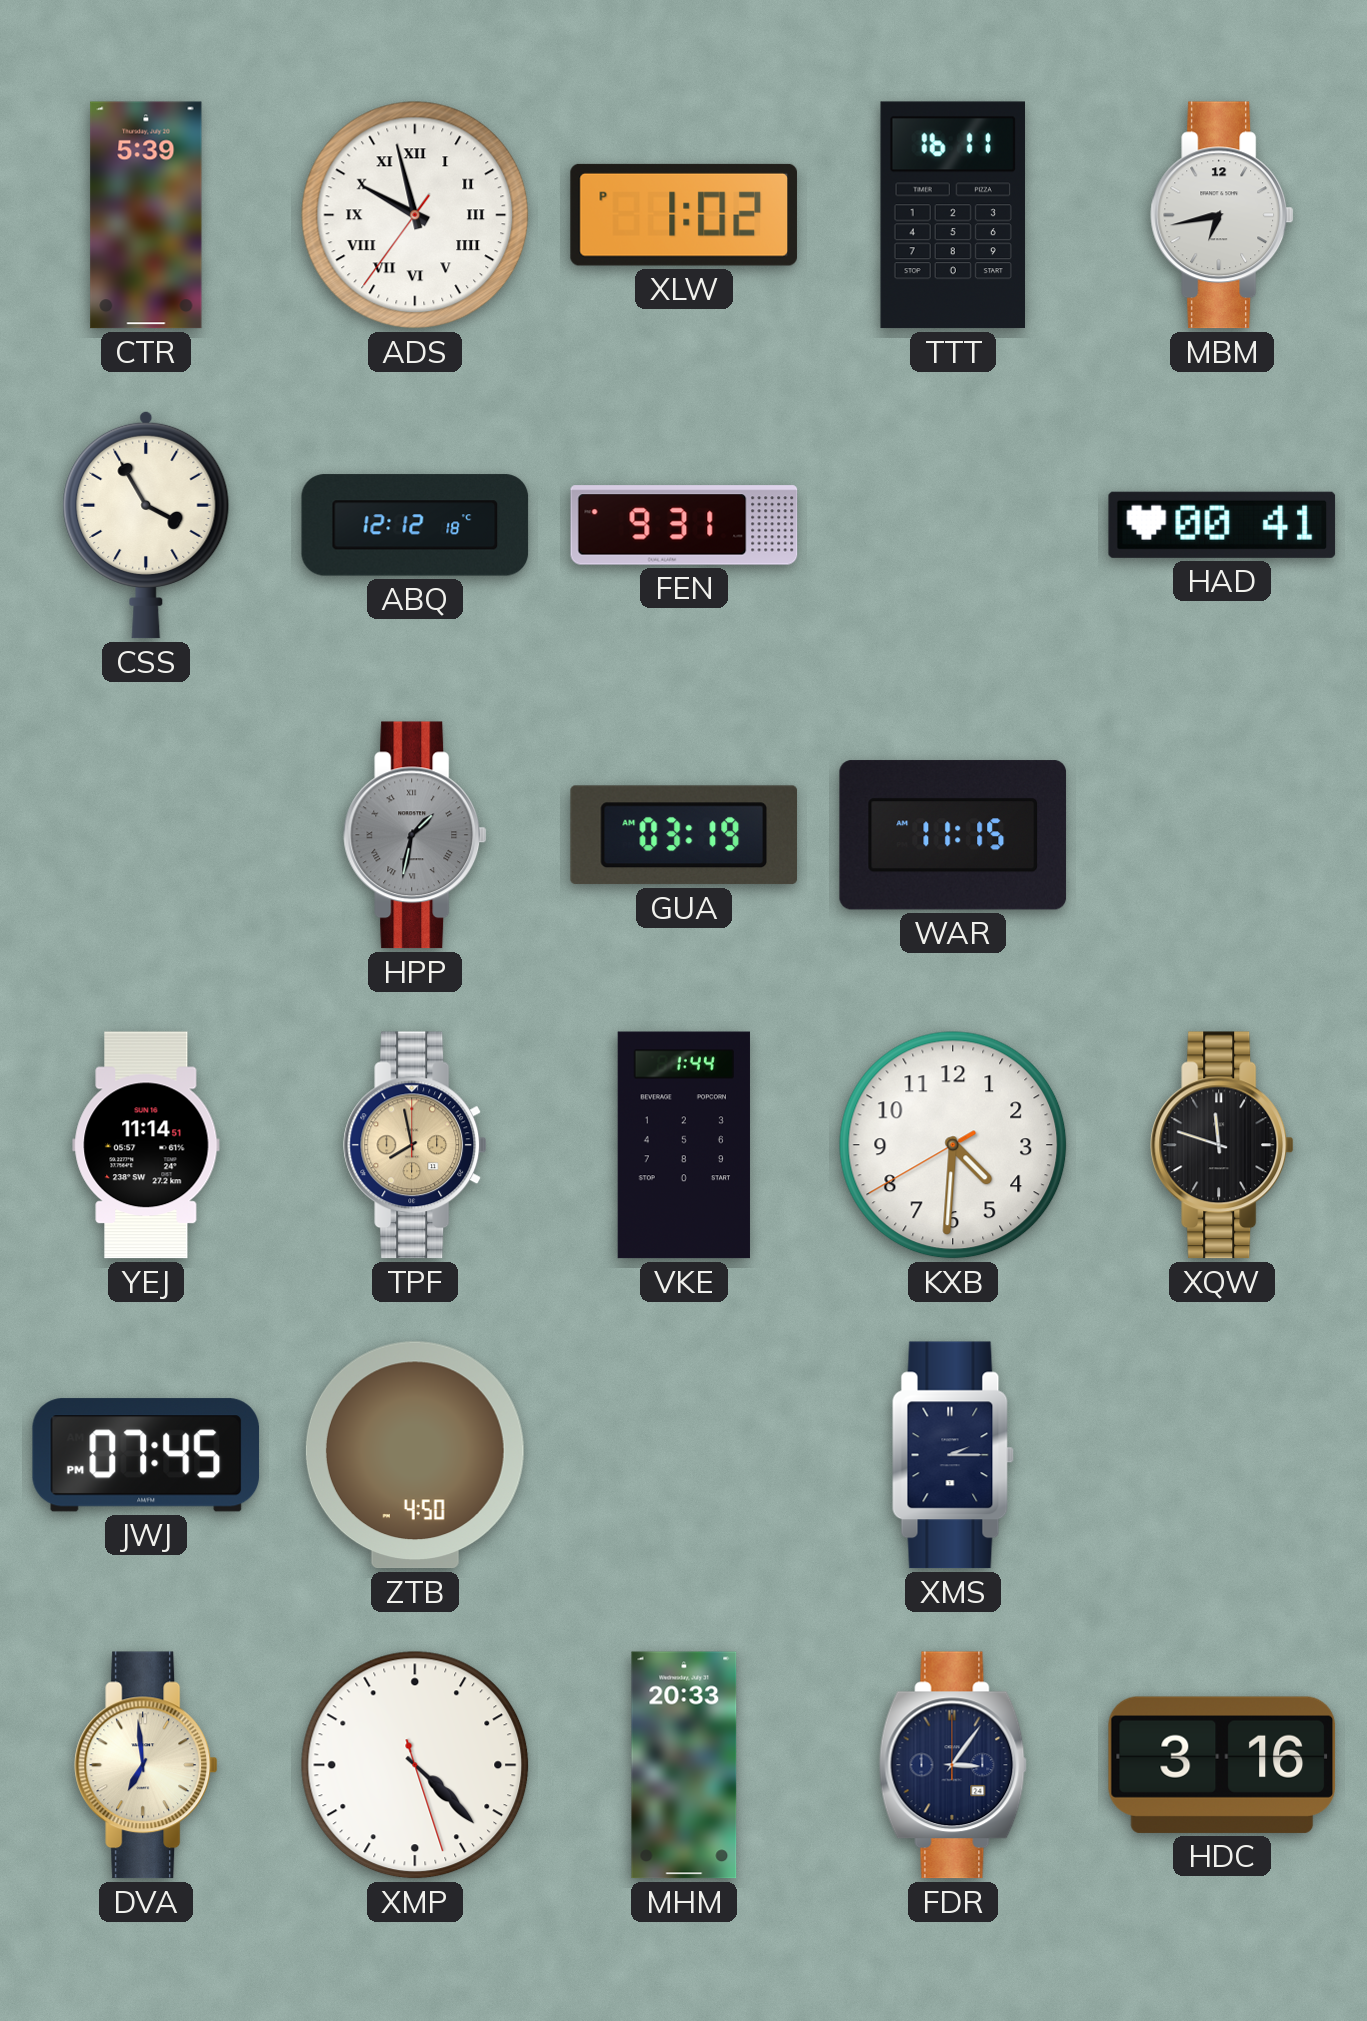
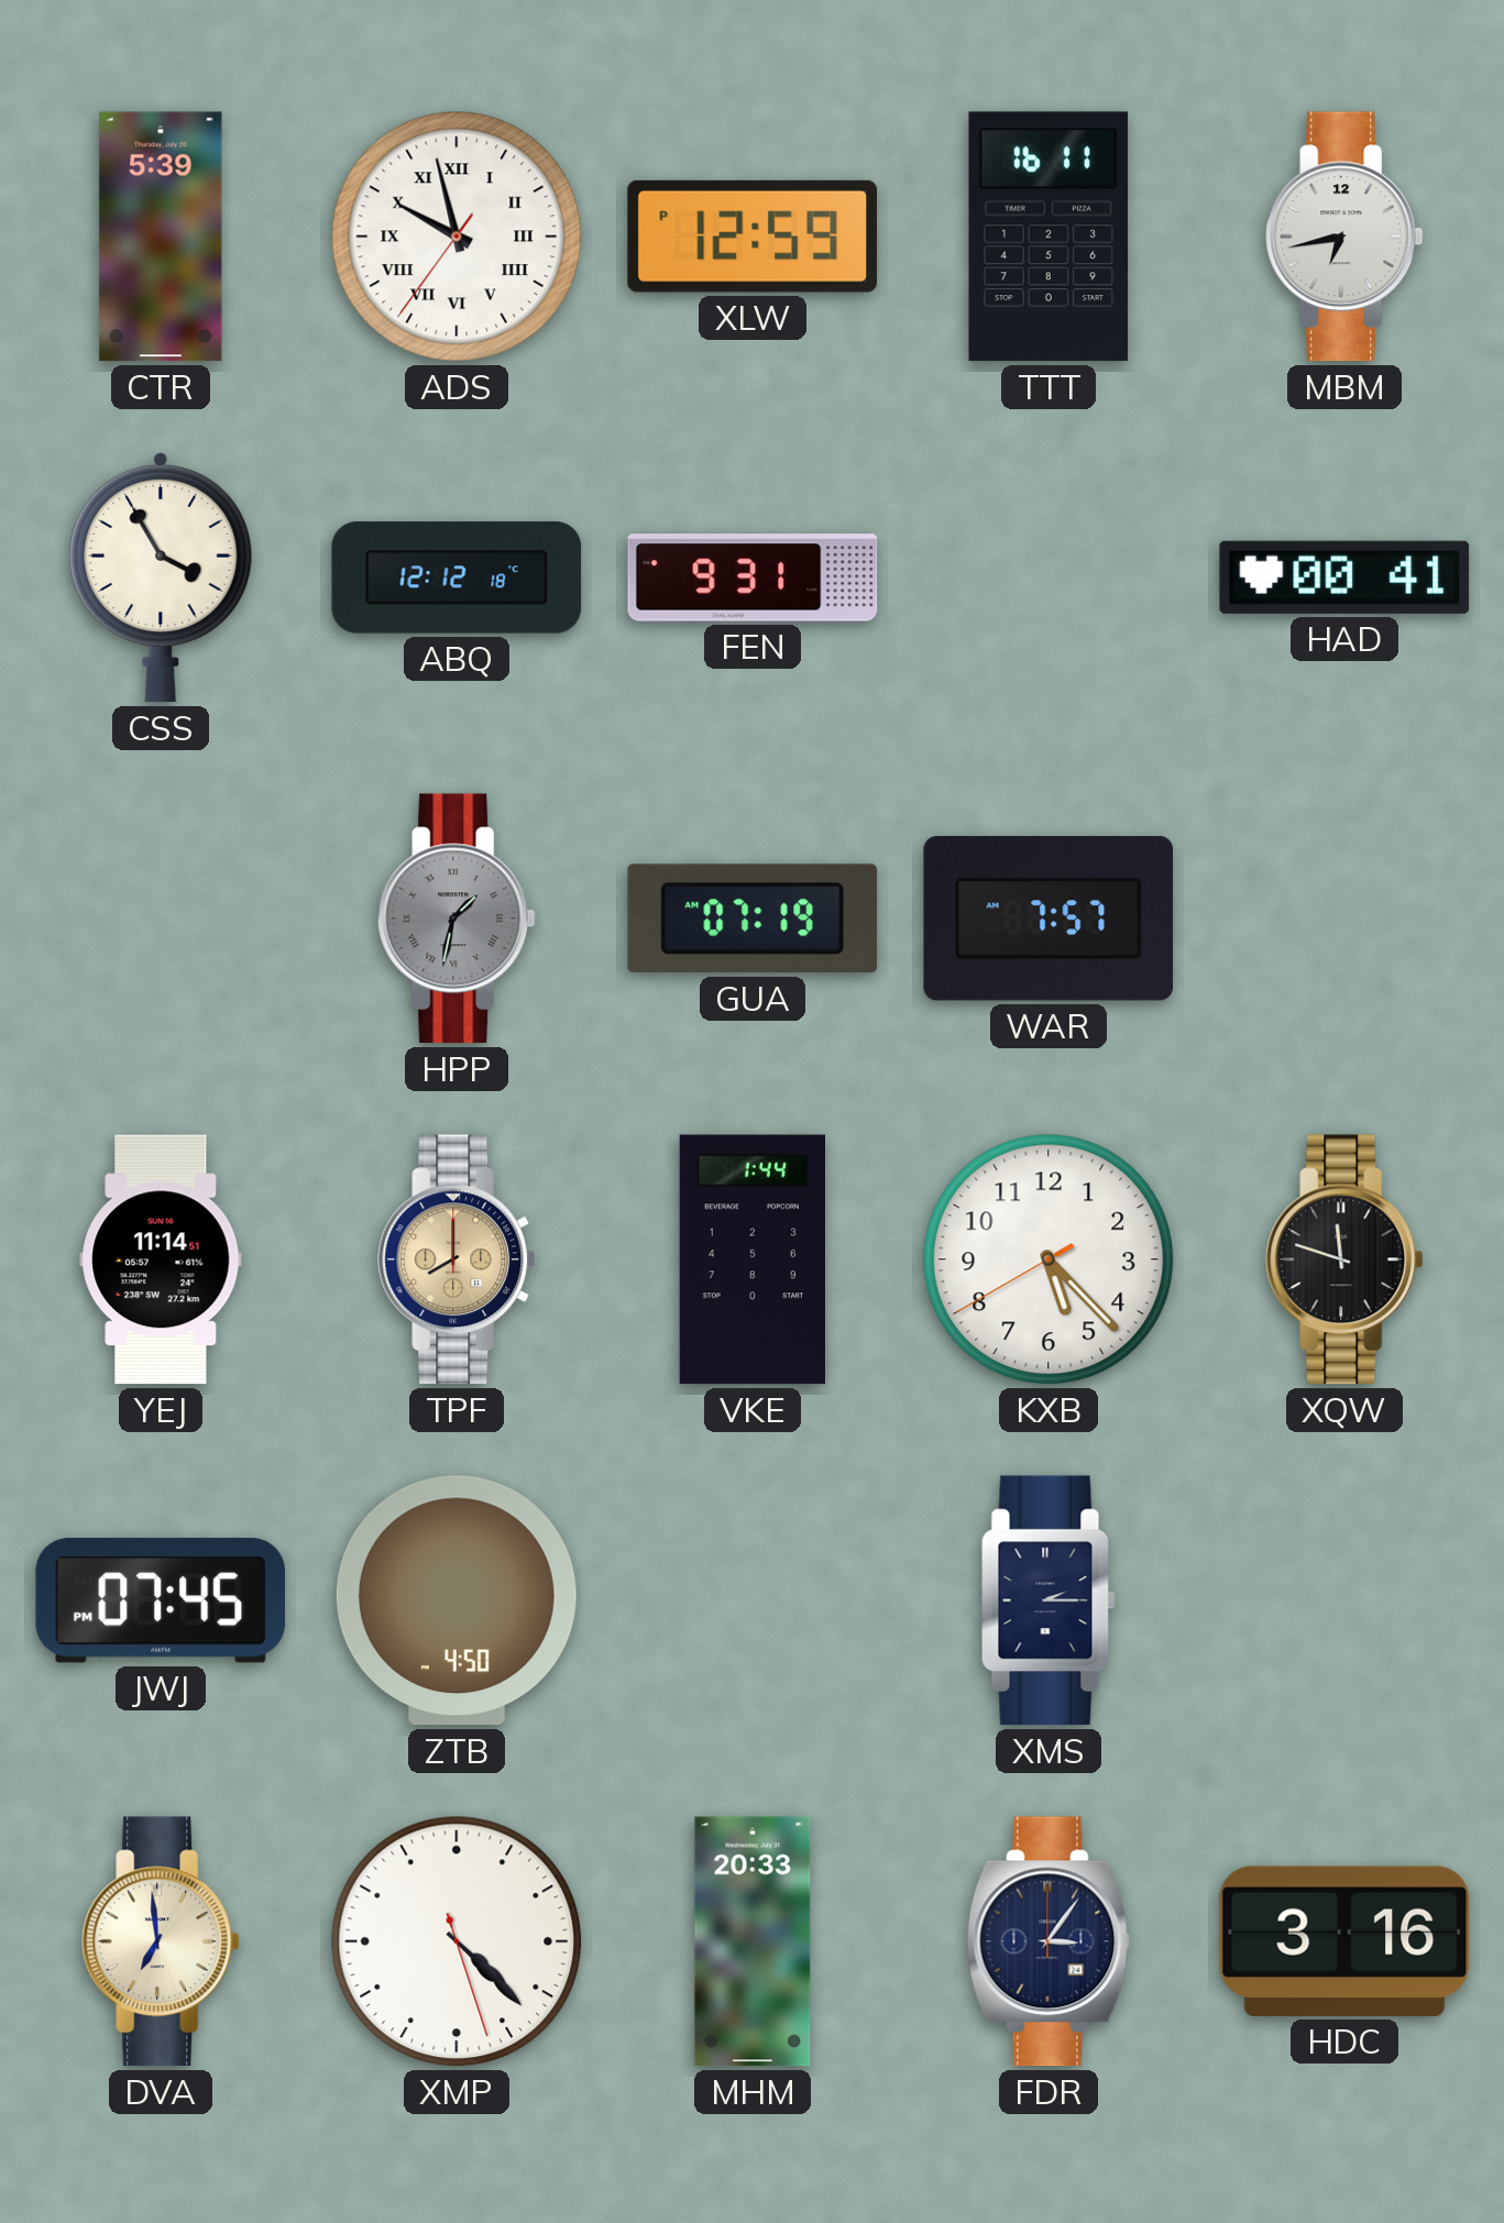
XLW: 1:02 -> 12:59
GUA: 03:19 -> 07:19
WAR: 11:15 -> 7:57
TPF: 7:58 -> 8:00
KXB: 4:30 -> 5:22
